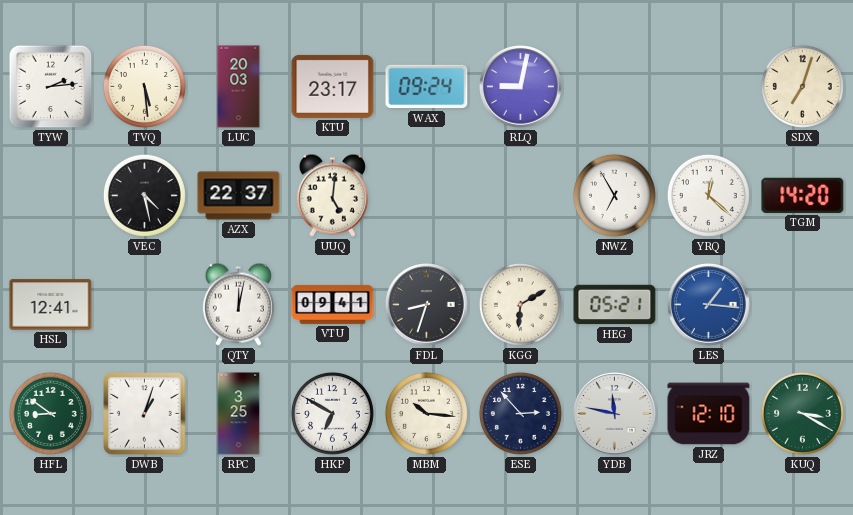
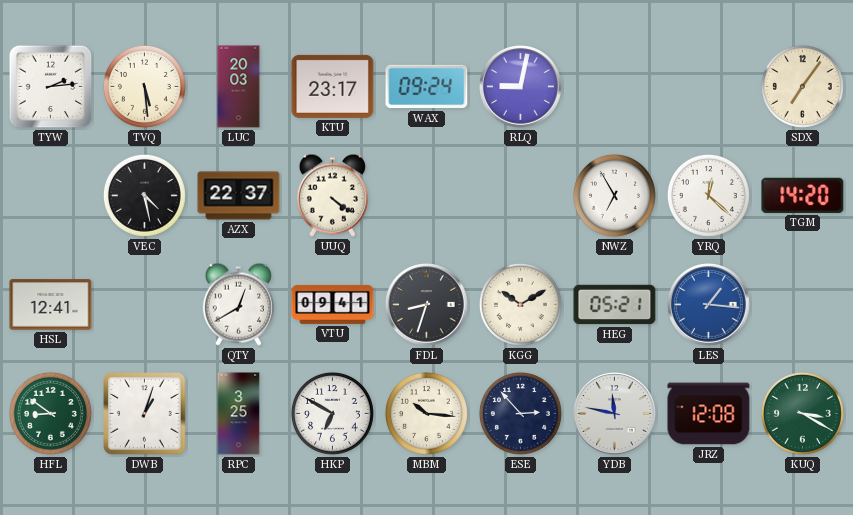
SDX: 7:03 -> 7:06
UUQ: 5:01 -> 4:21
QTY: 12:02 -> 12:40
KGG: 6:10 -> 10:10
JRZ: 12:10 -> 12:08
